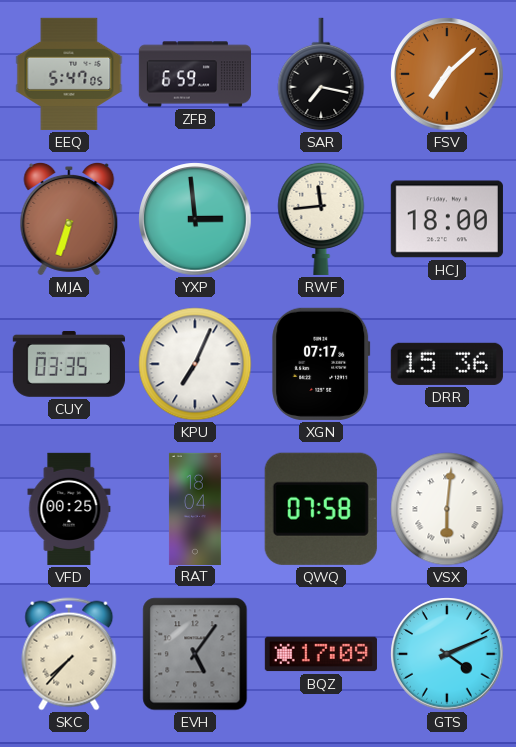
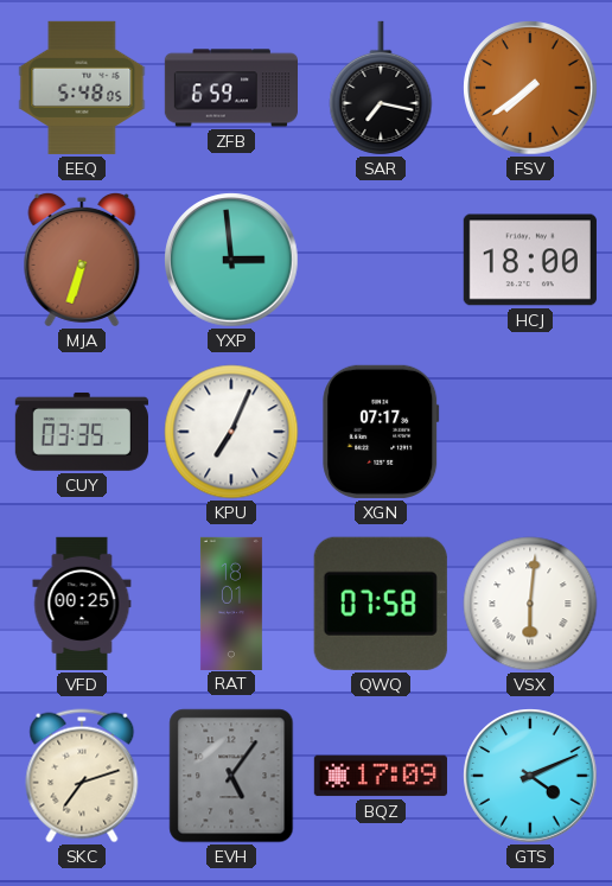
EEQ: 5:47 -> 5:48
FSV: 7:08 -> 7:39
RWF: 11:44 -> none
DRR: 15:36 -> none
RAT: 18:04 -> 18:01
SKC: 7:37 -> 7:12
